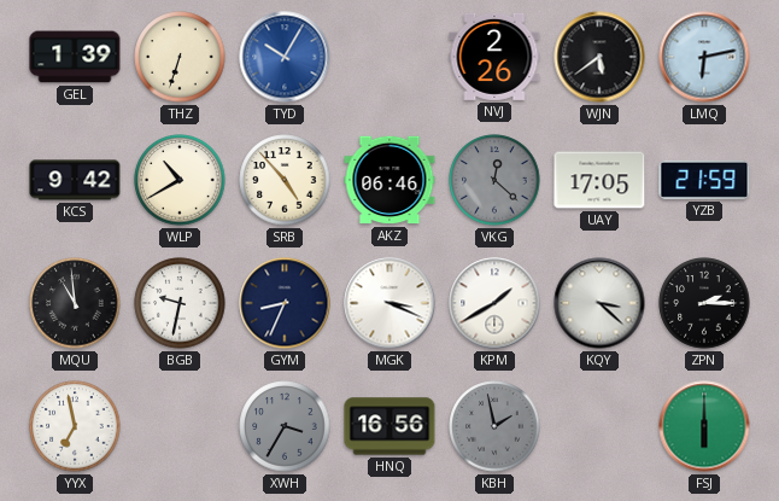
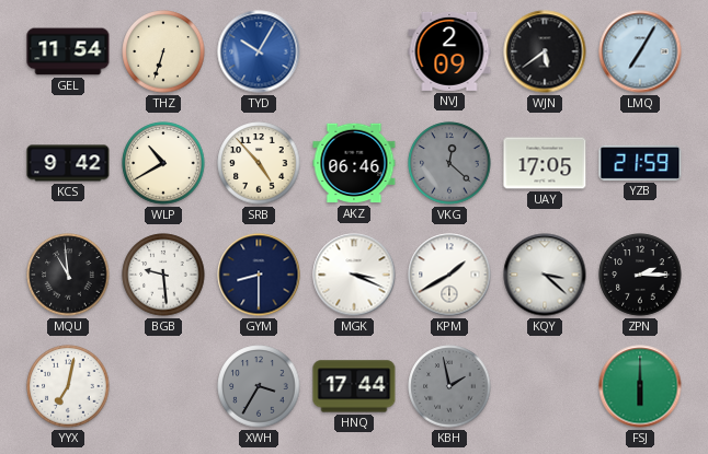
GEL: 1:39 -> 11:54
NVJ: 2:26 -> 2:09
LMQ: 6:13 -> 7:05
BGB: 9:32 -> 9:29
GYM: 8:34 -> 8:30
YYX: 6:58 -> 7:02
HNQ: 16:56 -> 17:44
